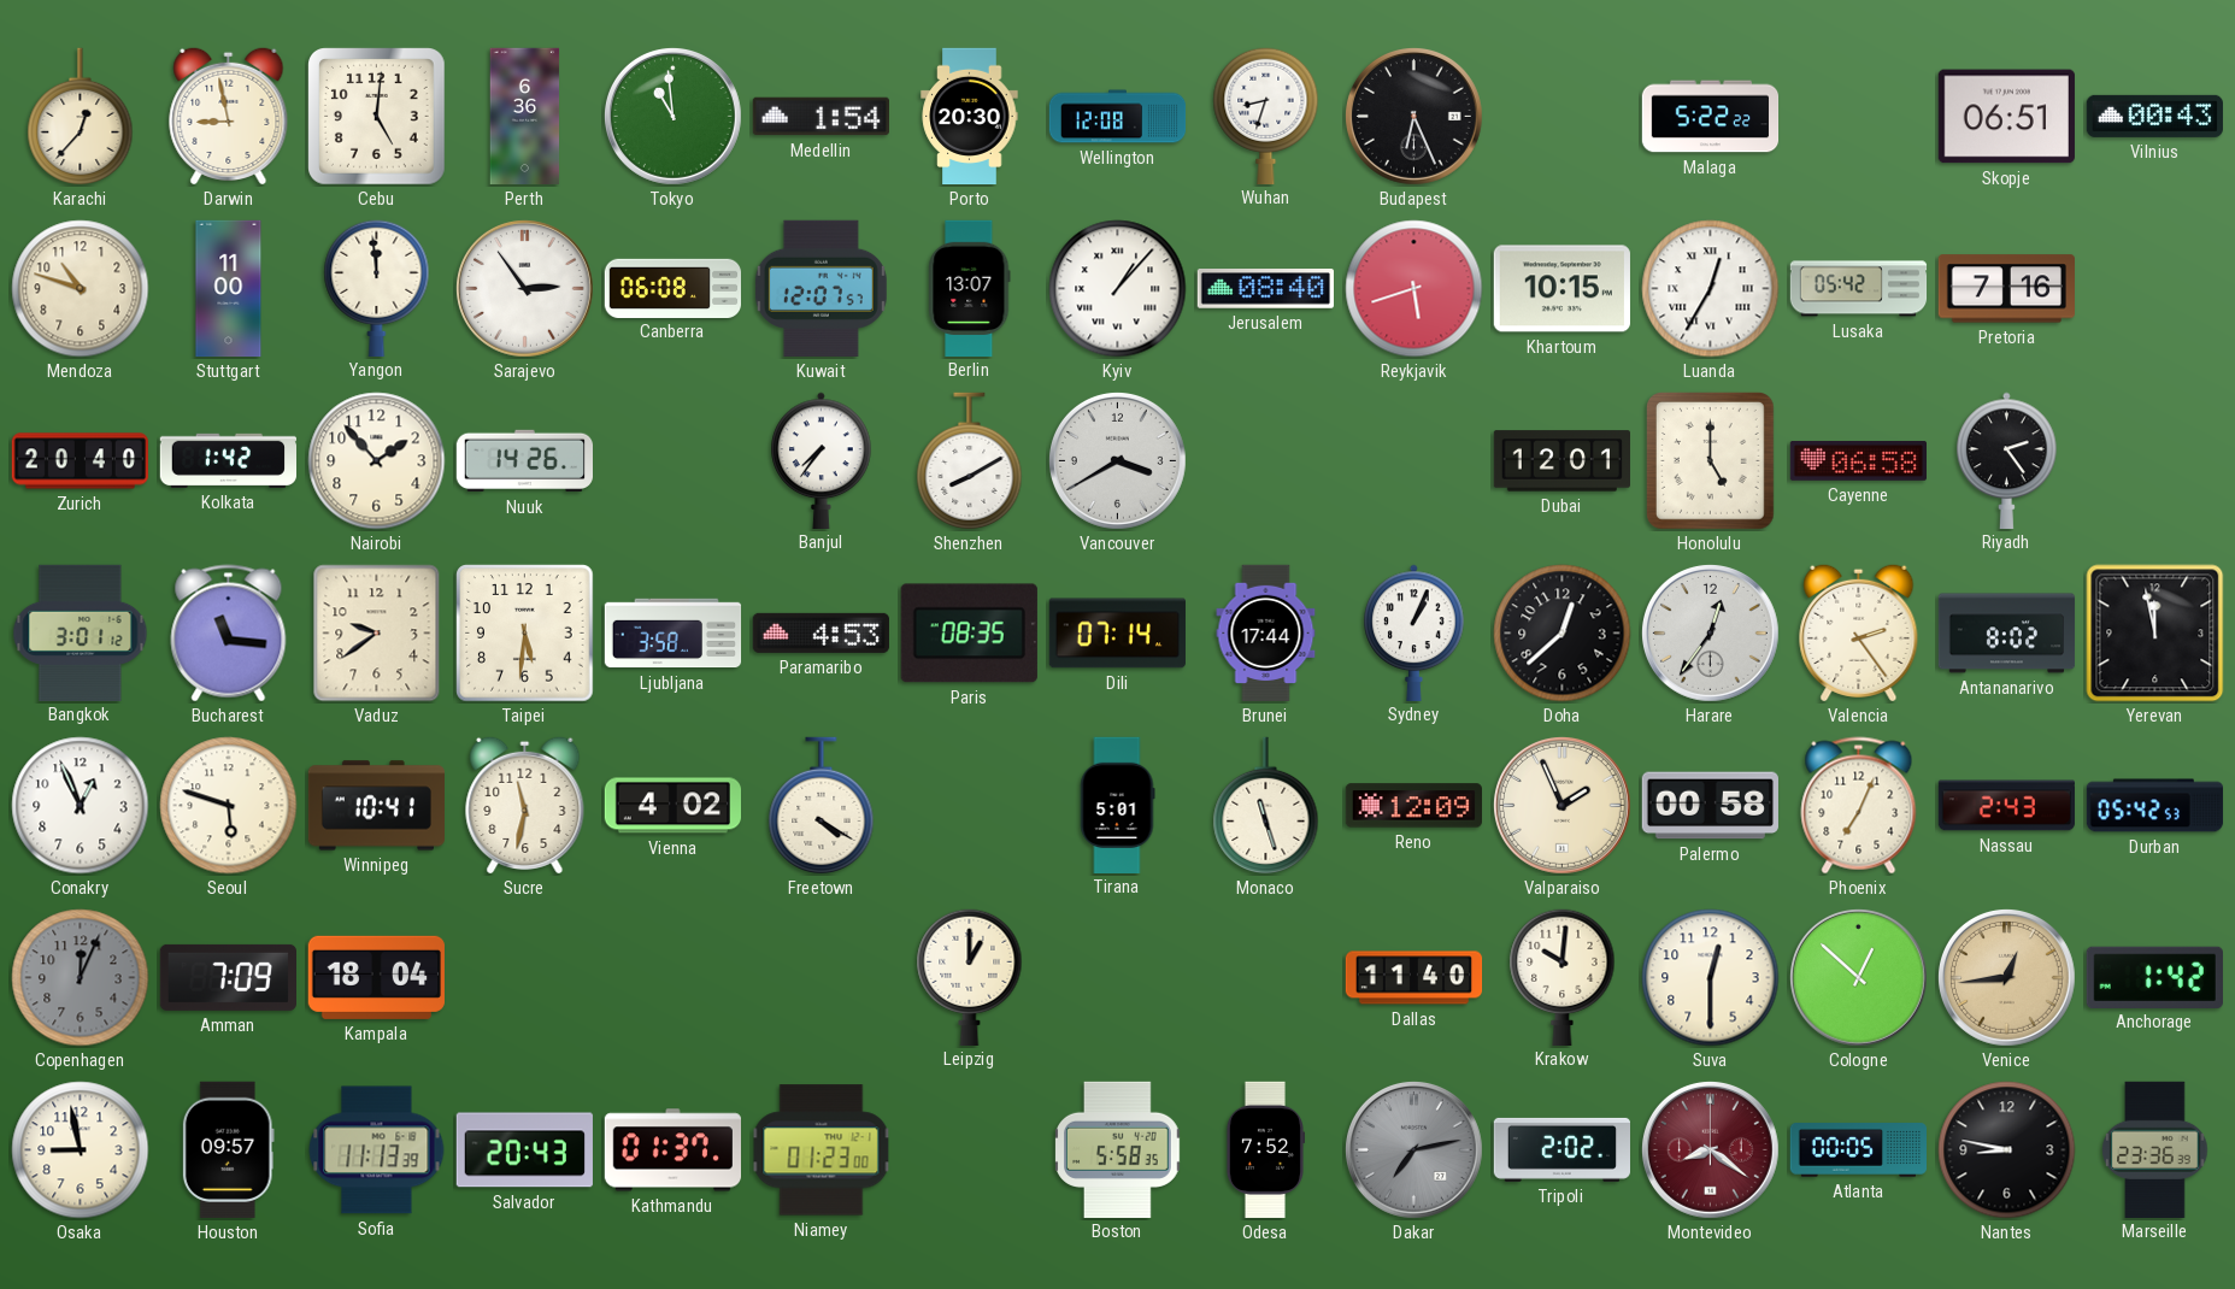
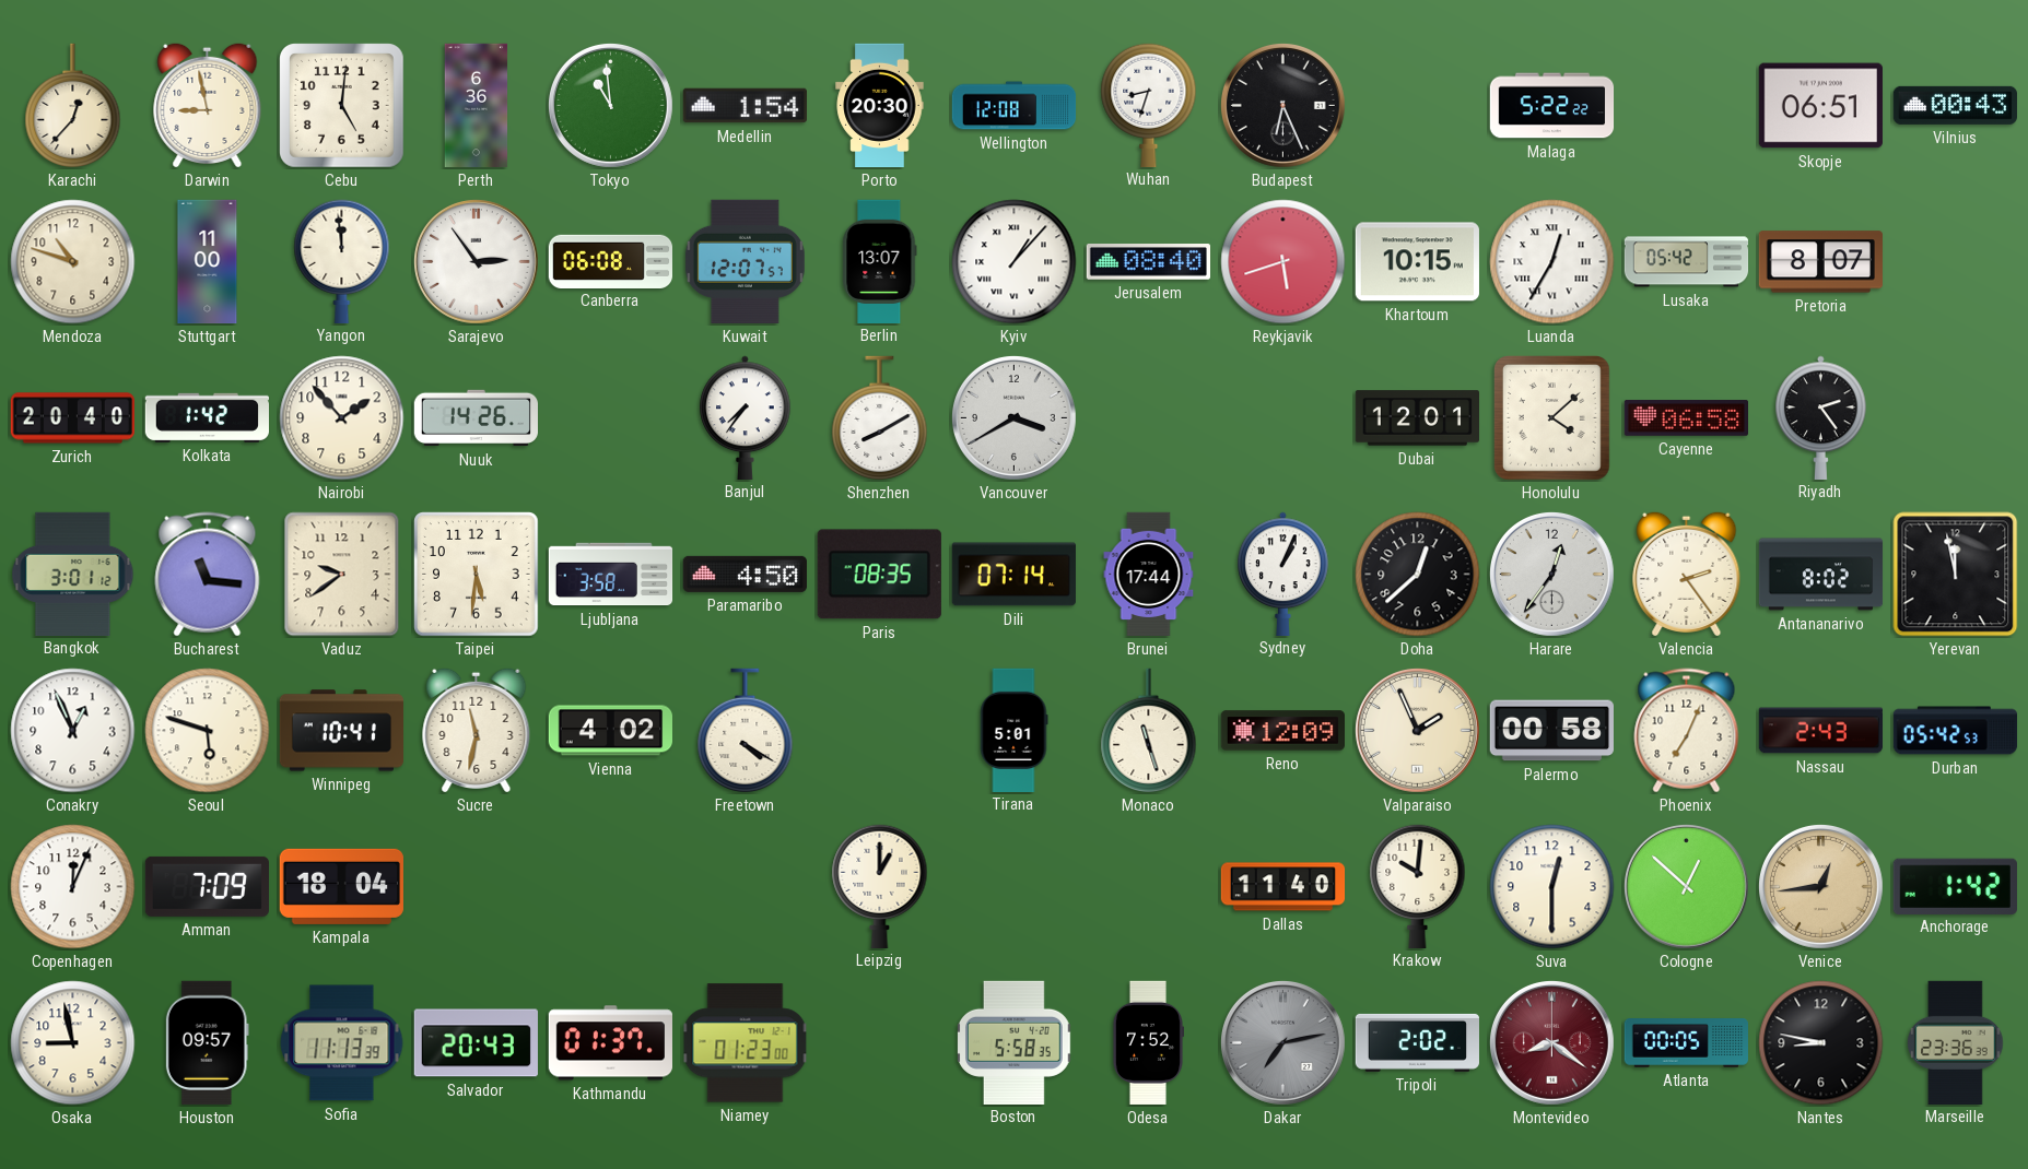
Pretoria: 7:16 -> 8:07
Honolulu: 5:00 -> 4:08
Paramaribo: 4:53 -> 4:50
Copenhagen dial: grey -> white
